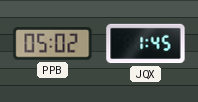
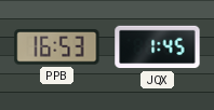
PPB: 05:02 -> 16:53
